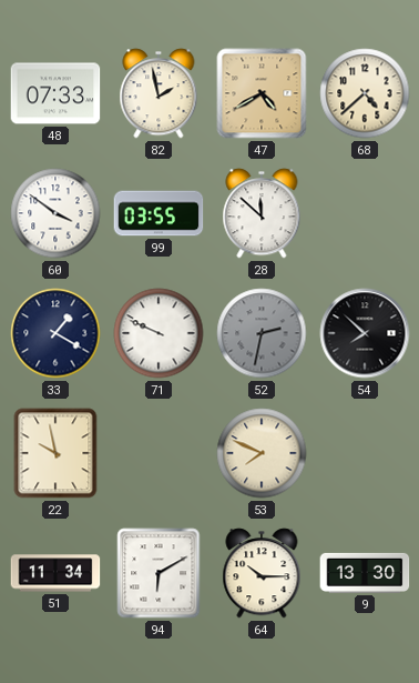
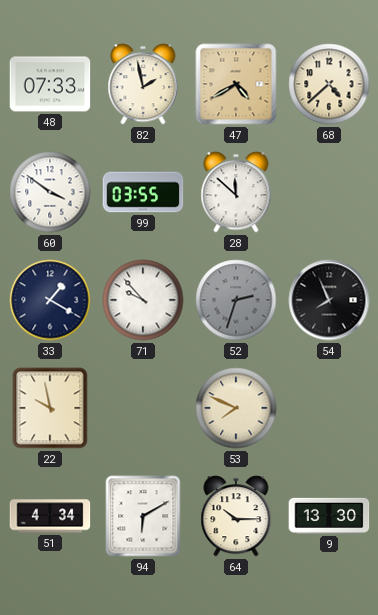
71: 9:49 -> 9:53
52: 2:32 -> 2:33
54: 7:52 -> 7:56
51: 11:34 -> 4:34
